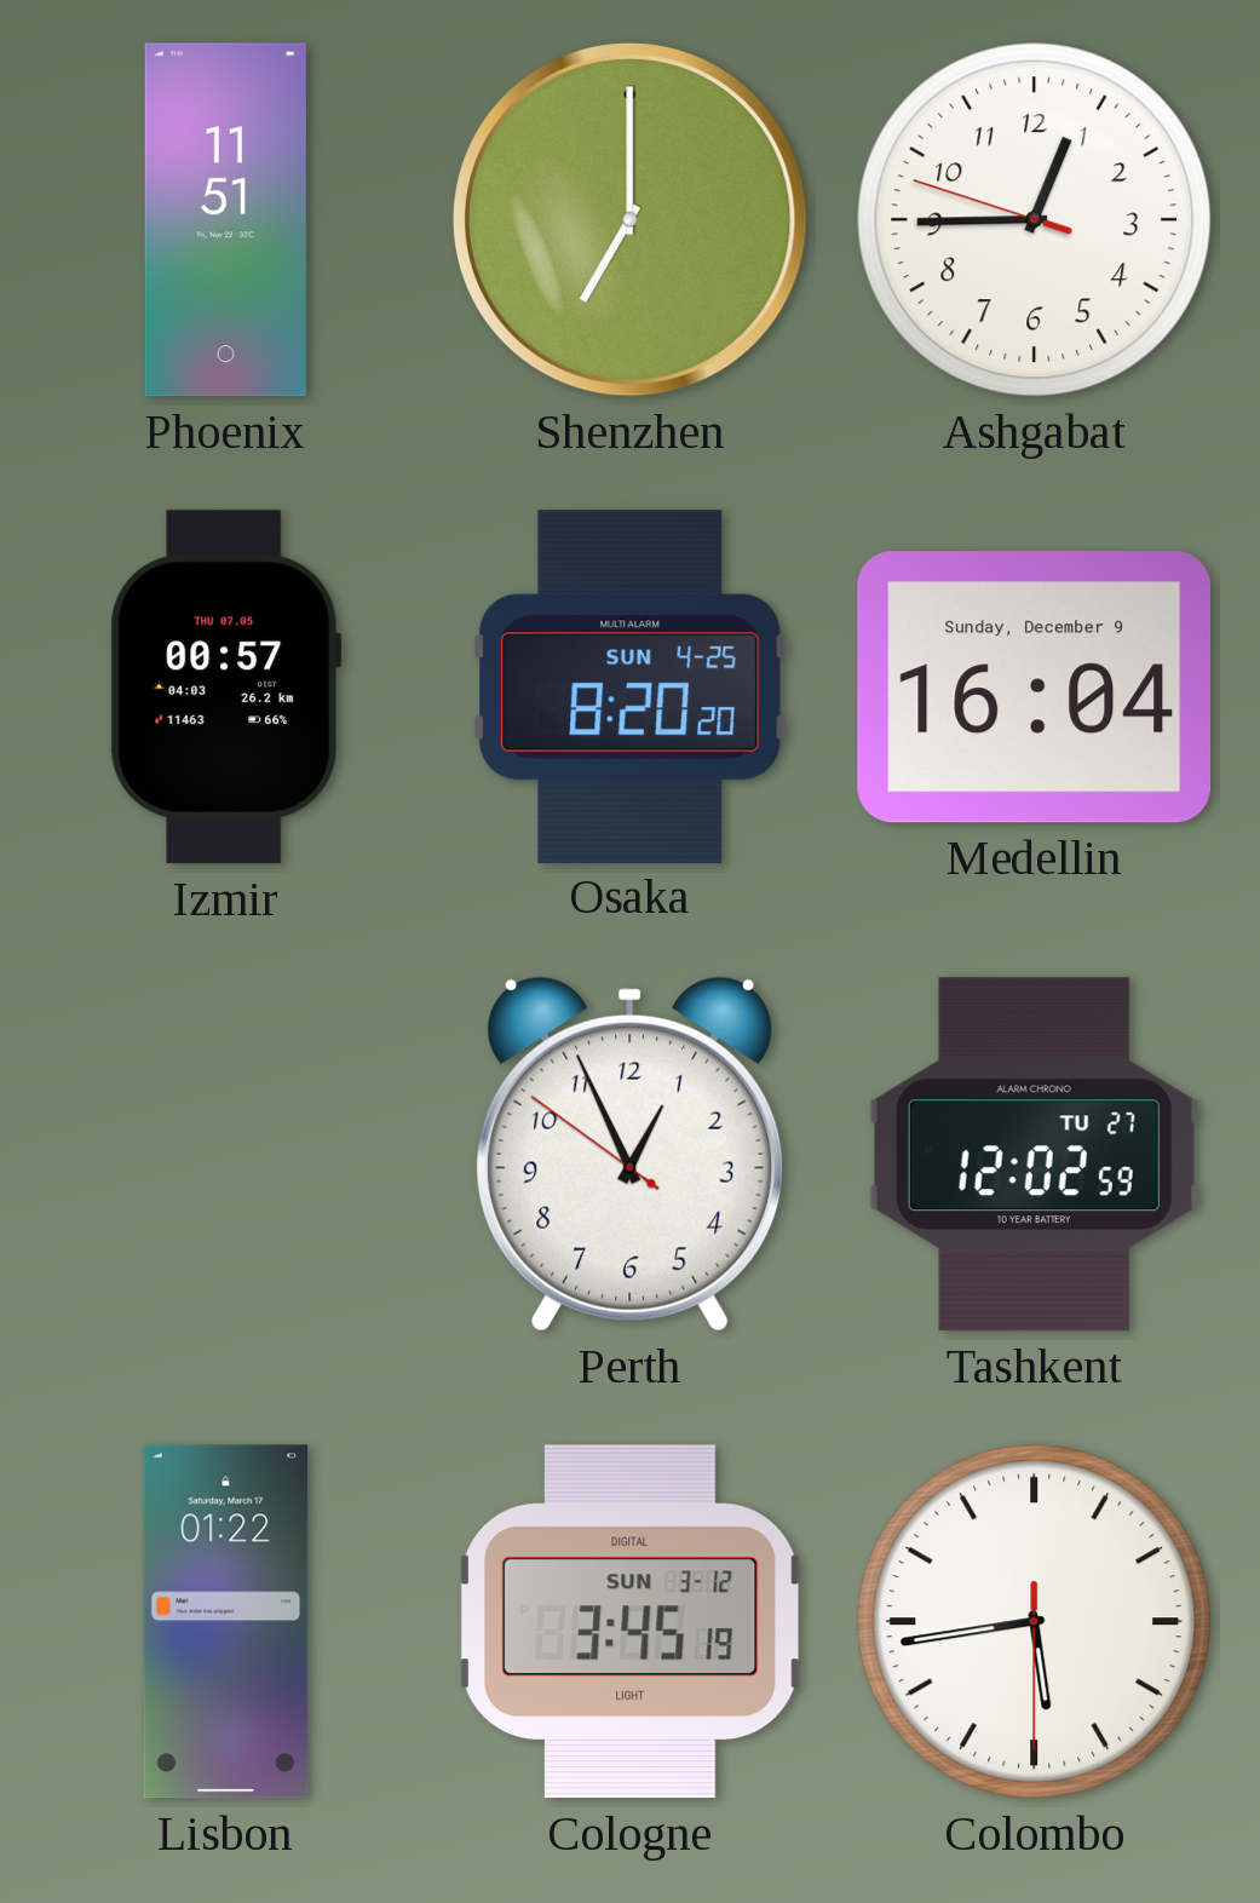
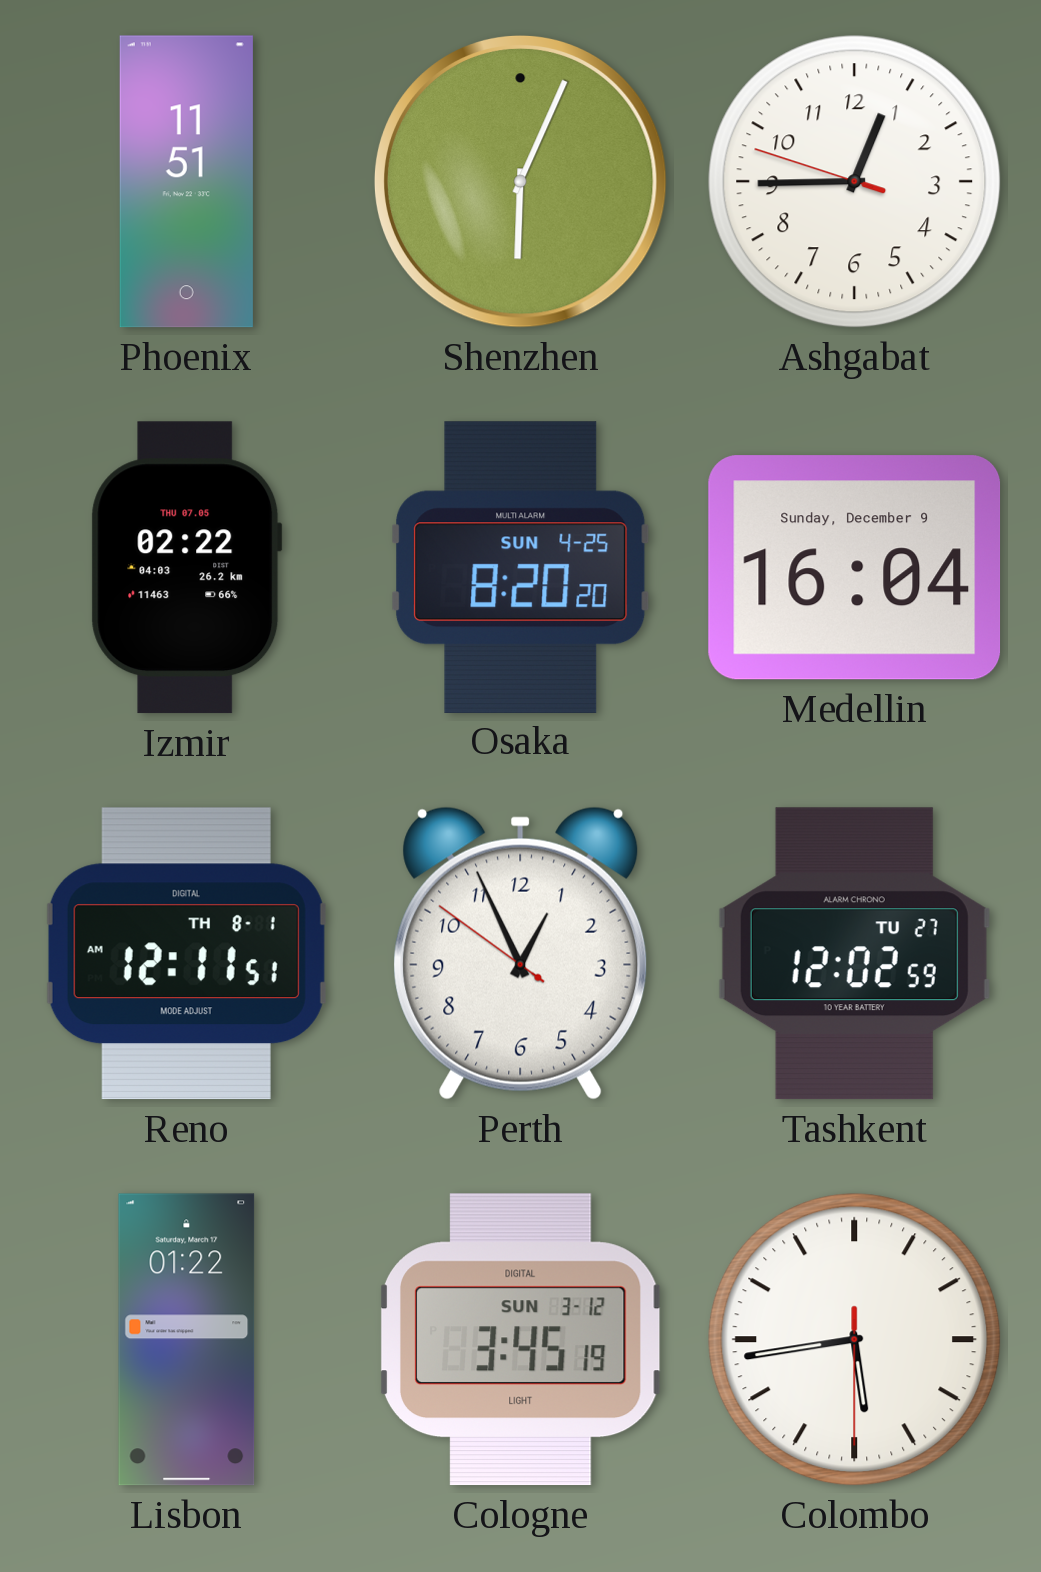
Shenzhen: 7:00 -> 6:04
Izmir: 00:57 -> 02:22
Reno: none -> 12:11
